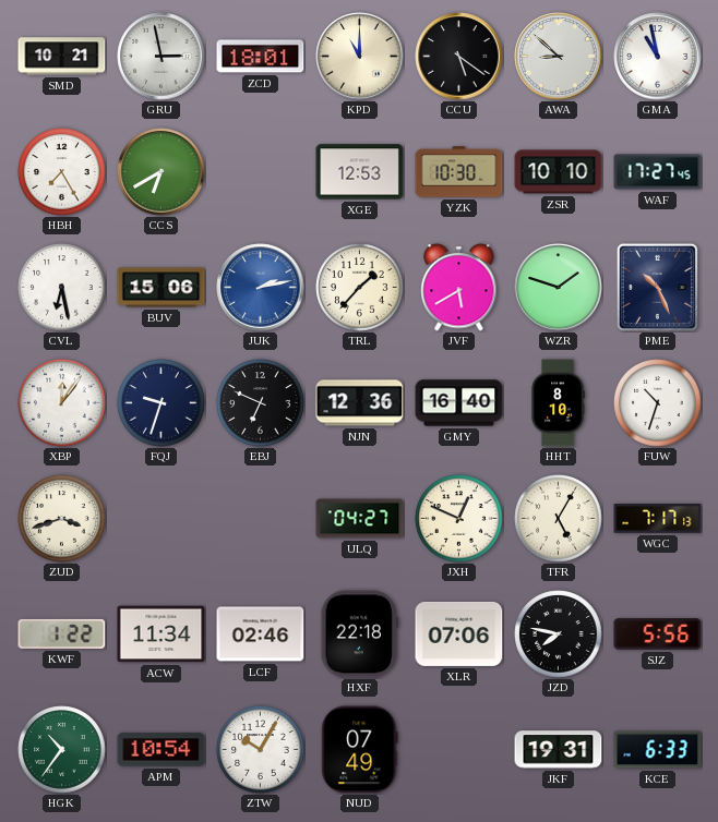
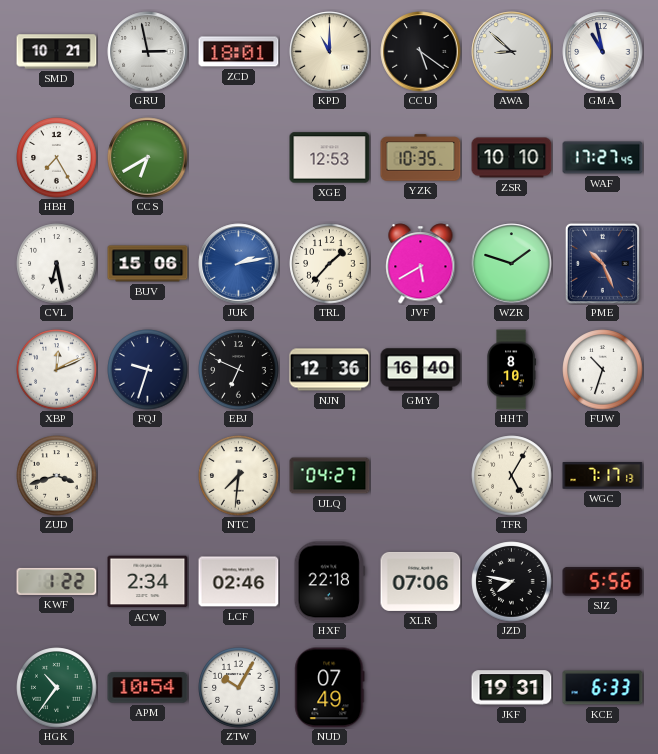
YZK: 10:30 -> 10:35
XBP: 12:06 -> 12:11
NTC: none -> 7:31
JXH: 12:49 -> none
ACW: 11:34 -> 2:34
